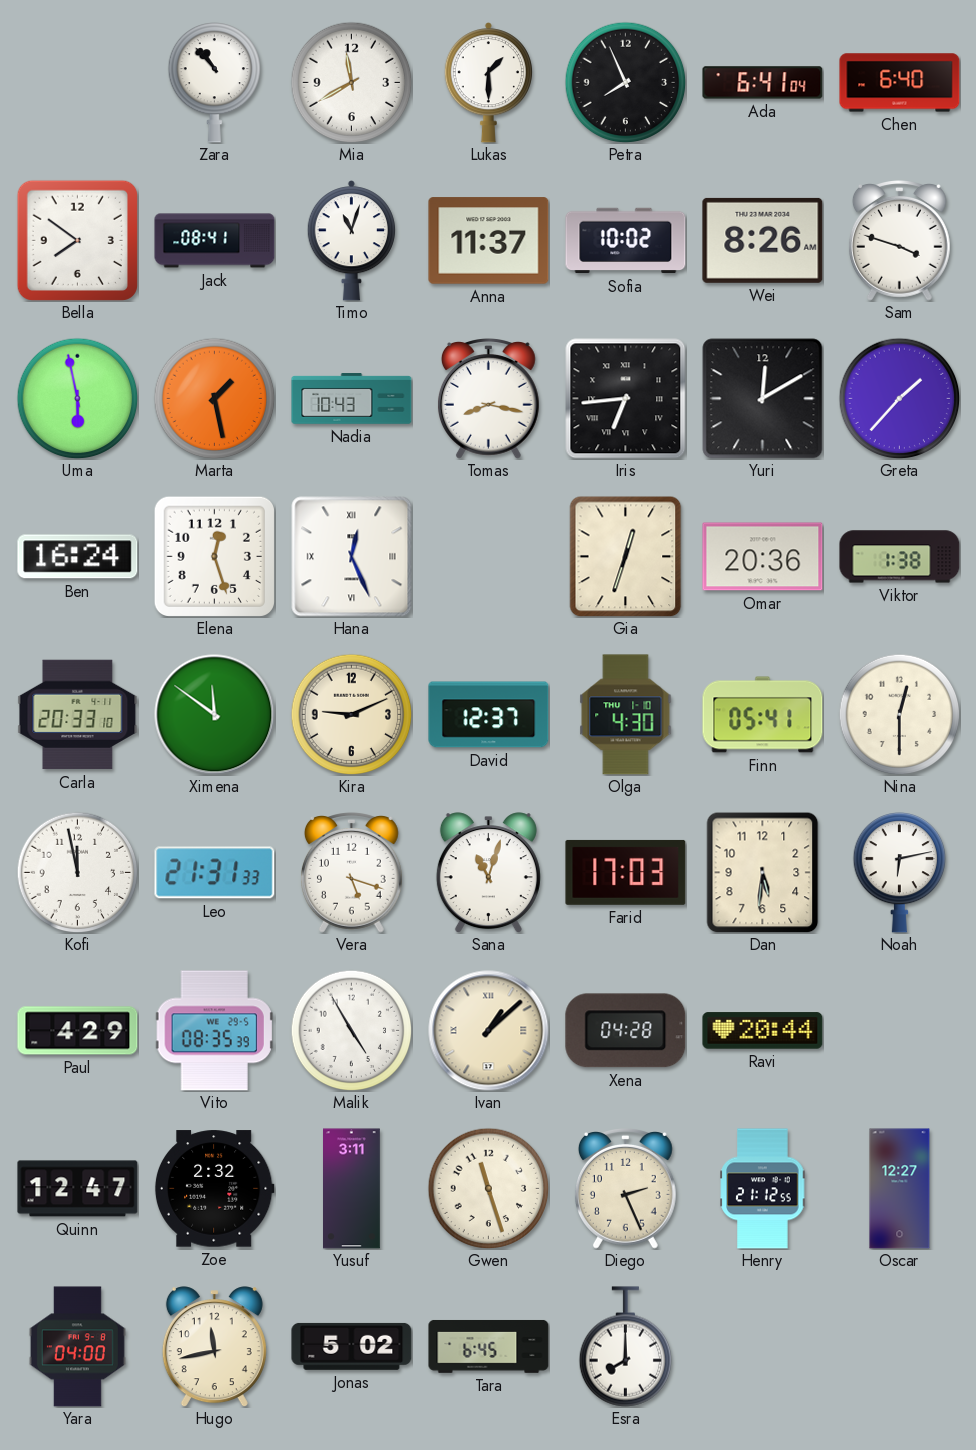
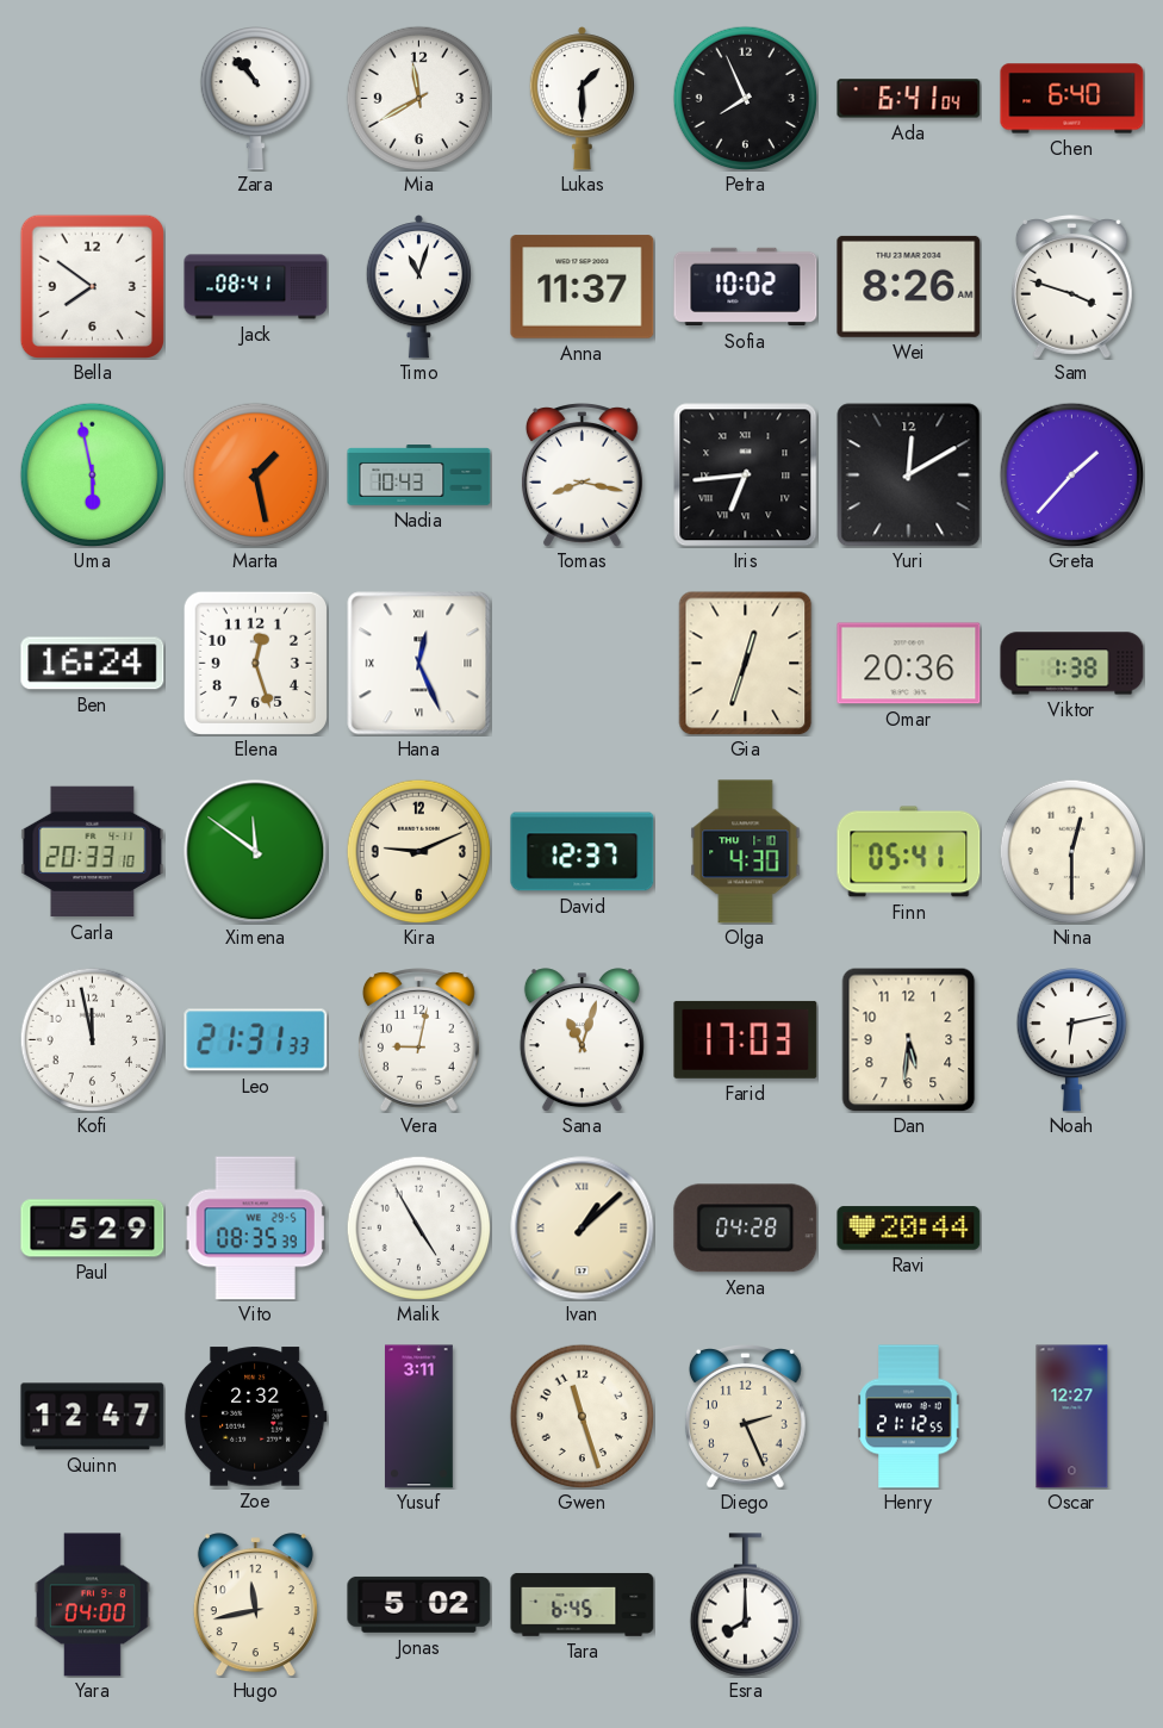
Vera: 5:18 -> 9:02
Paul: 4:29 -> 5:29
